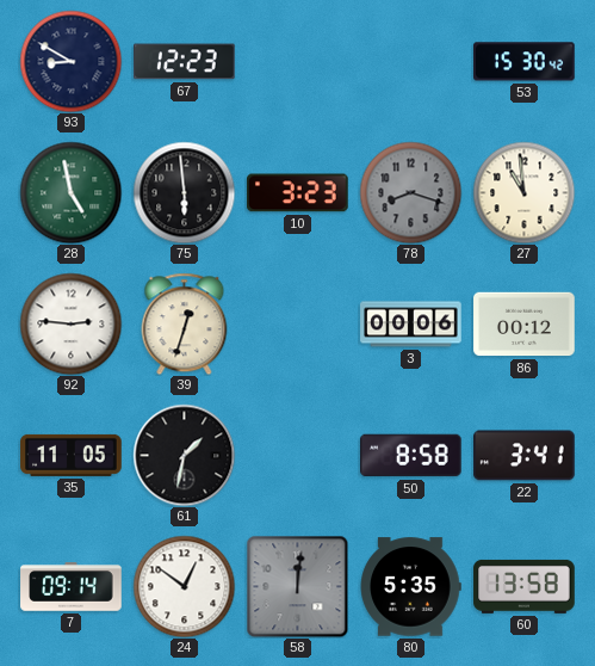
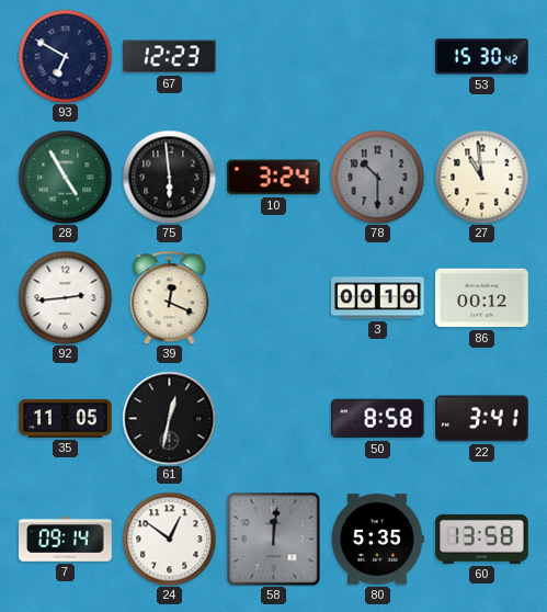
93: 8:50 -> 6:50
28: 4:58 -> 4:55
10: 3:23 -> 3:24
78: 8:18 -> 10:30
92: 2:46 -> 2:44
39: 12:33 -> 12:19
3: 00:06 -> 00:10
61: 1:32 -> 12:32
